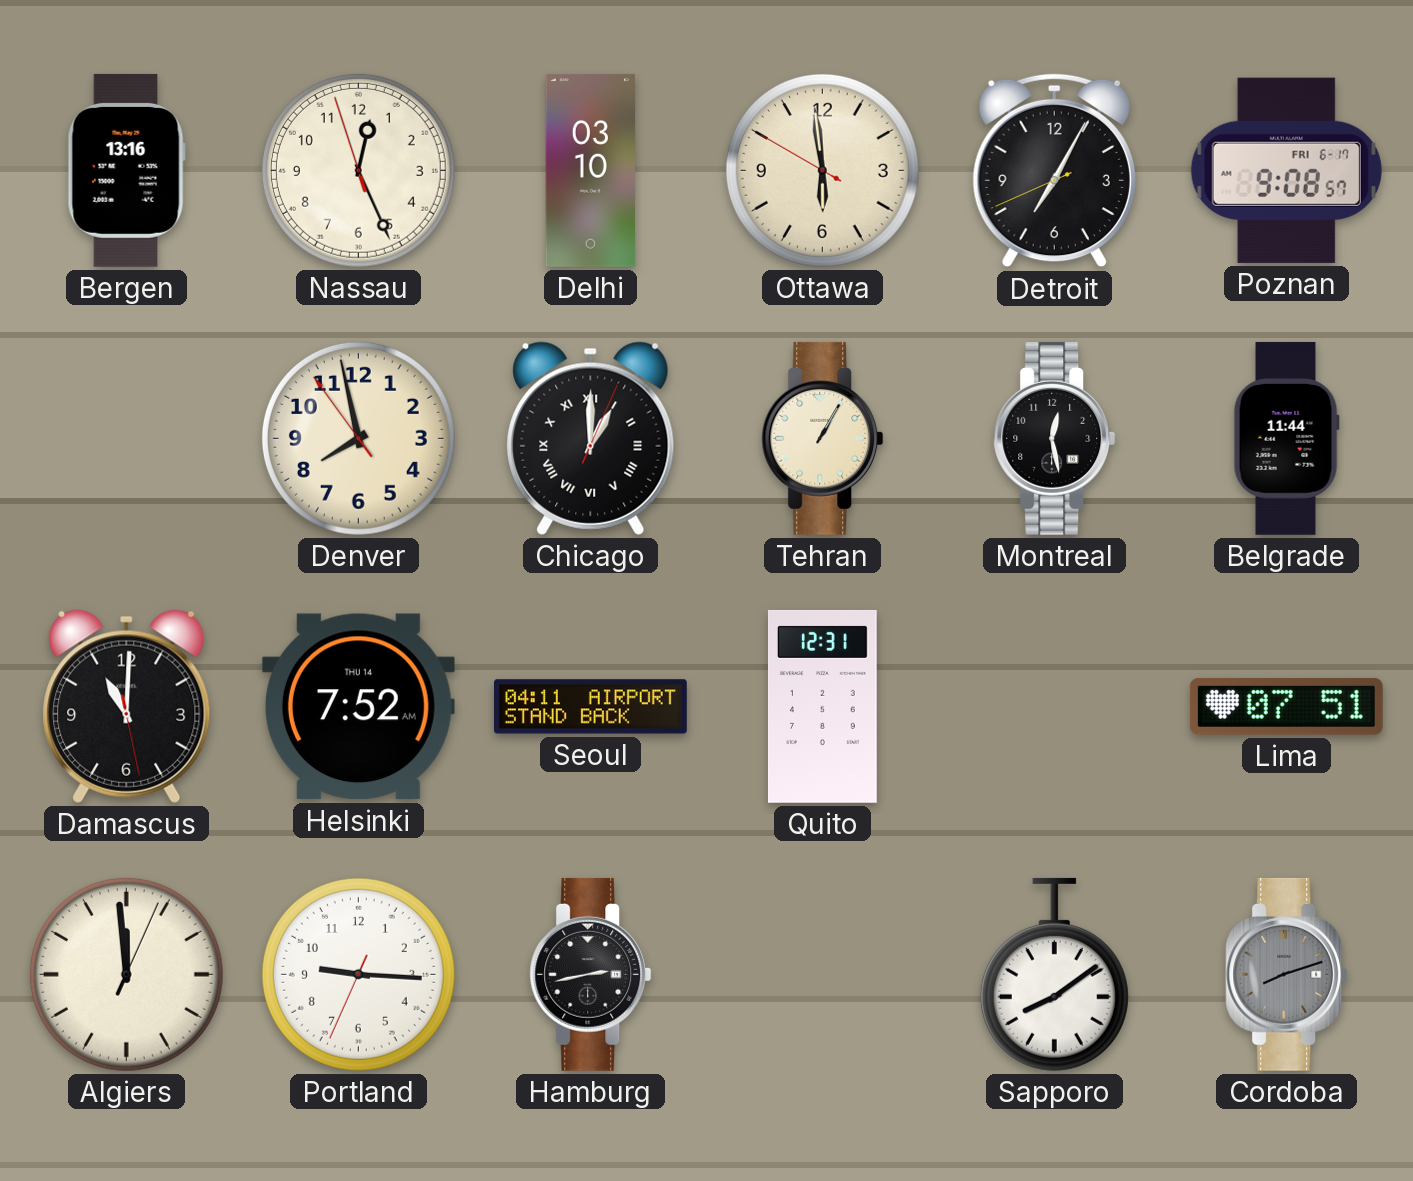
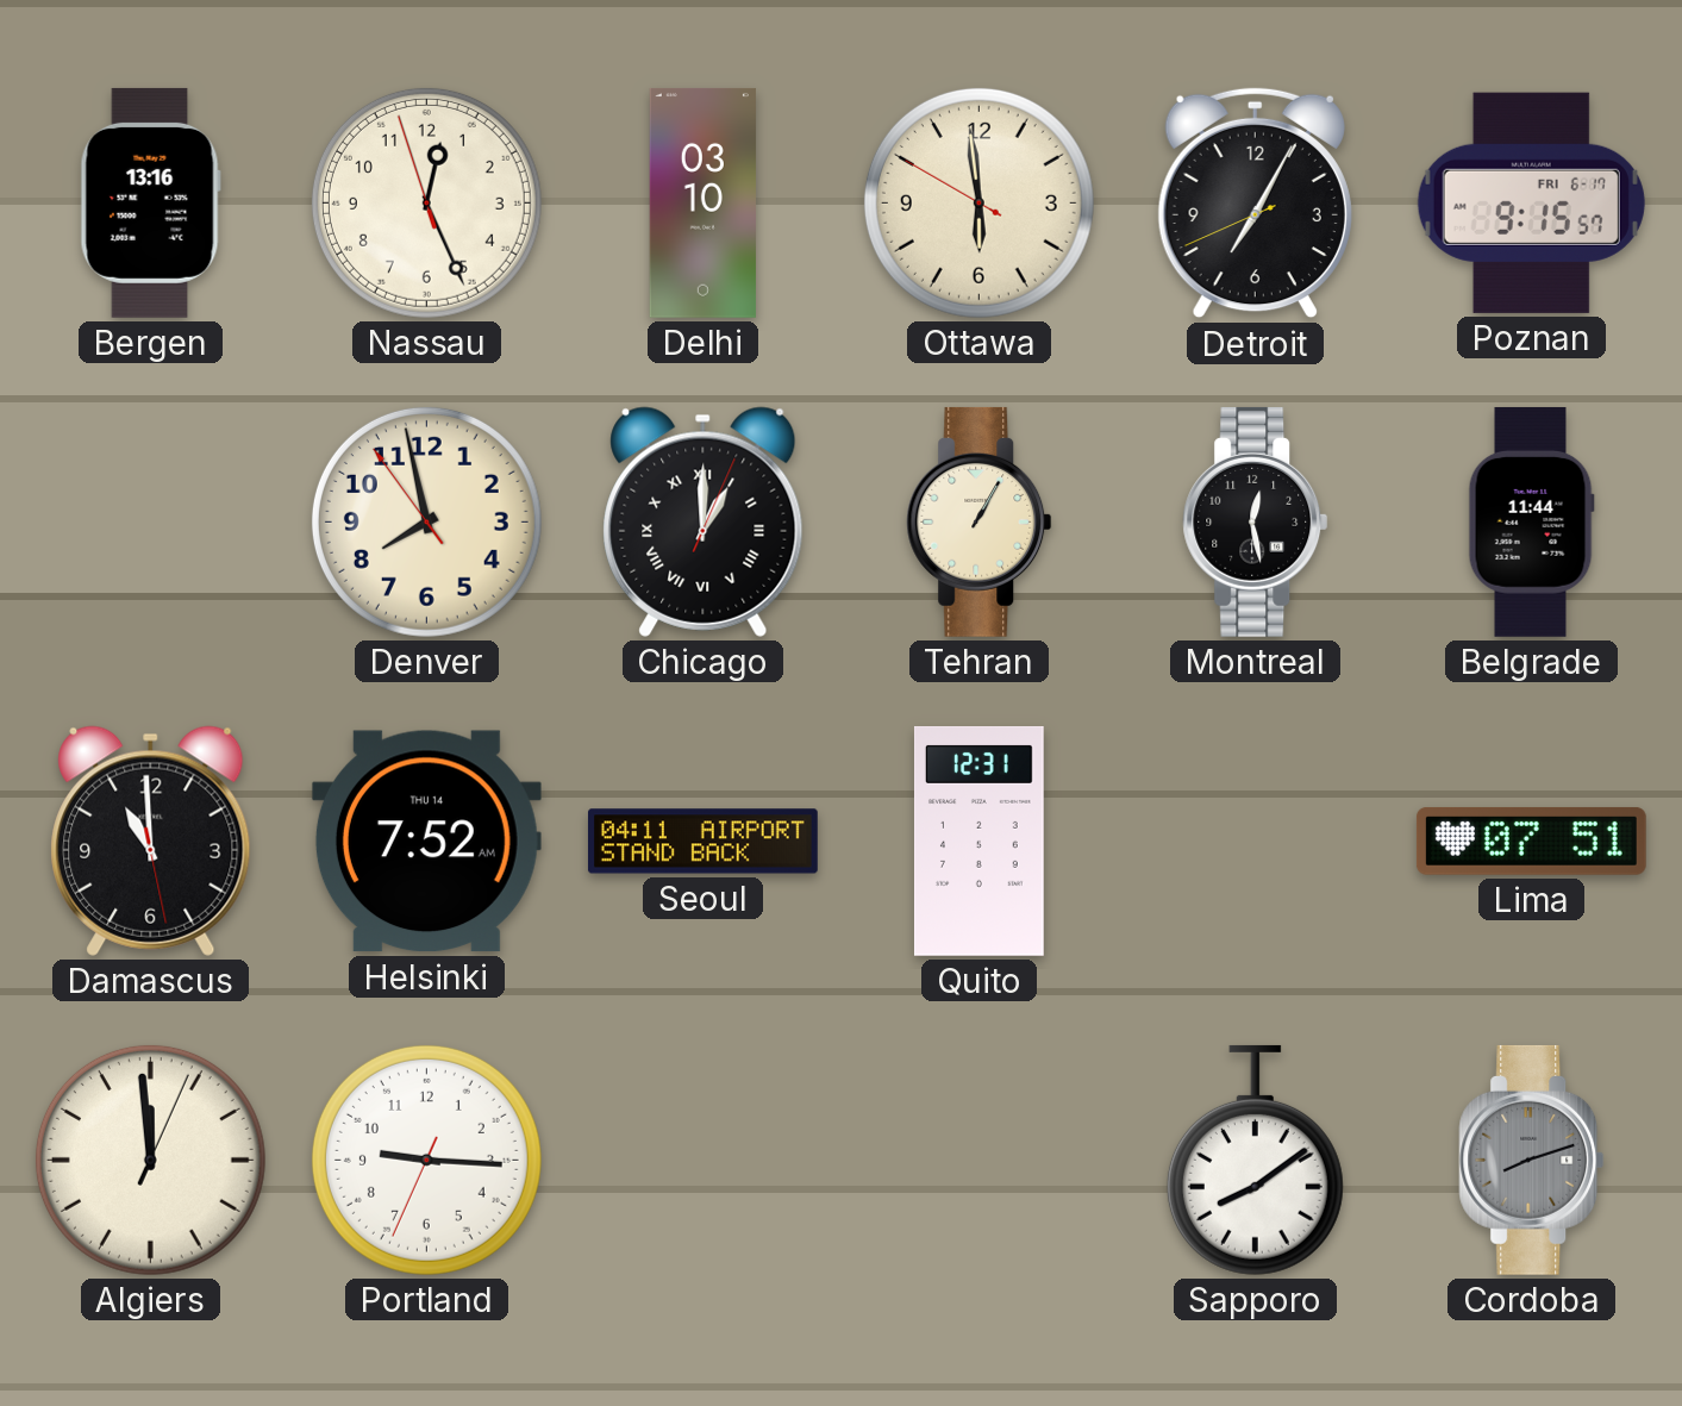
Poznan: 9:08 -> 9:15
Damascus: 11:00 -> 10:59
Hamburg: 2:43 -> none
